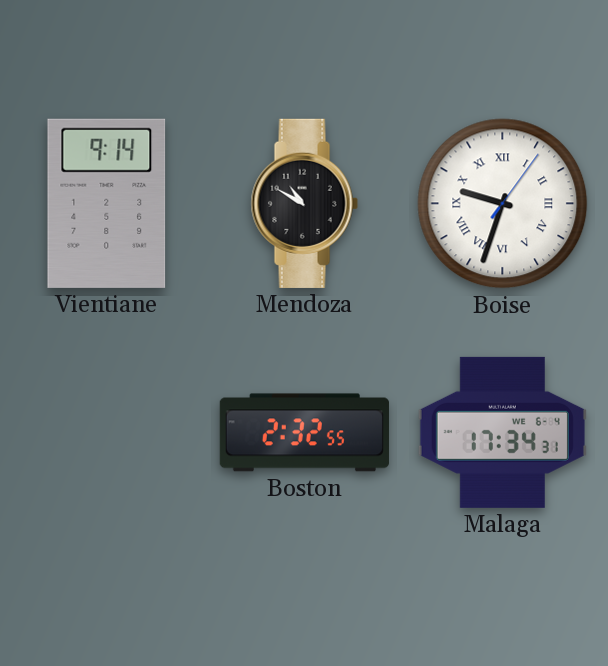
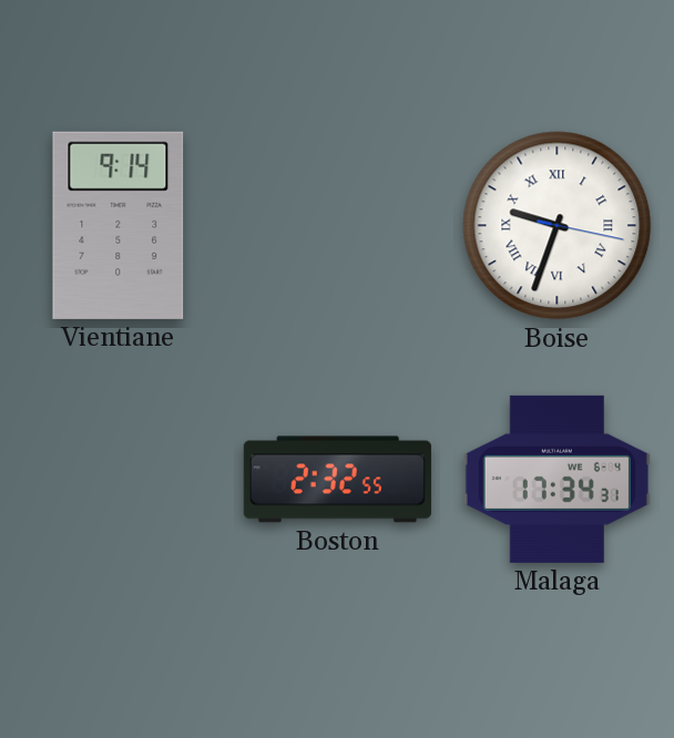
Mendoza: 10:50 -> none
Boise: 9:33:06 -> 9:33:17
